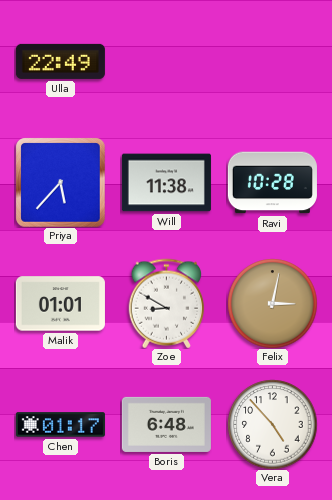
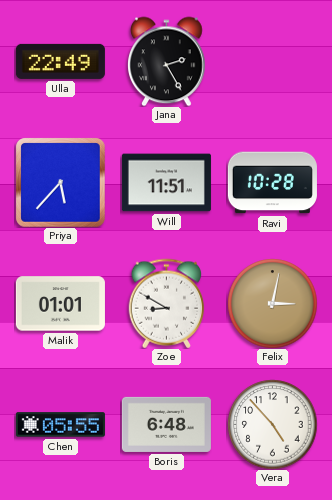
Jana: none -> 2:25
Will: 11:38 -> 11:51
Chen: 01:17 -> 05:55
